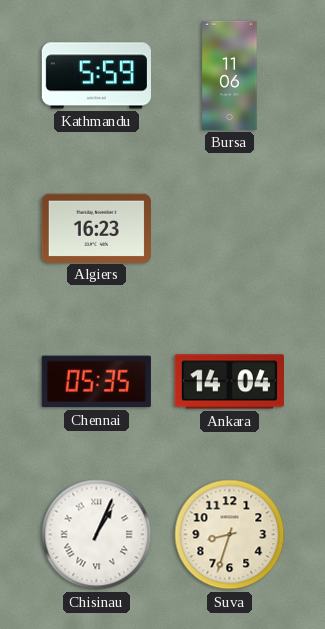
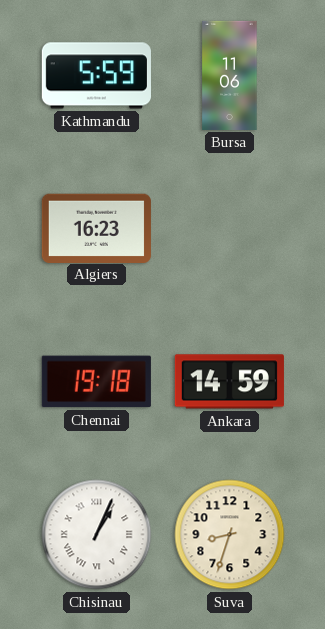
Chennai: 05:35 -> 19:18
Ankara: 14:04 -> 14:59
